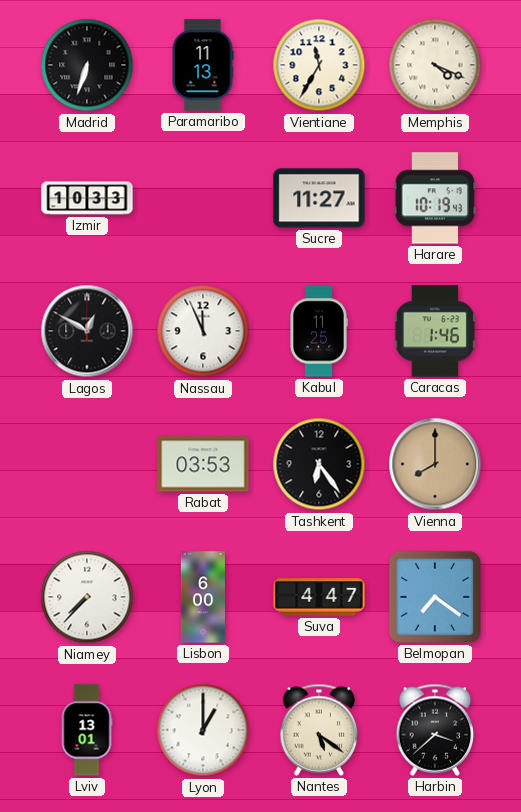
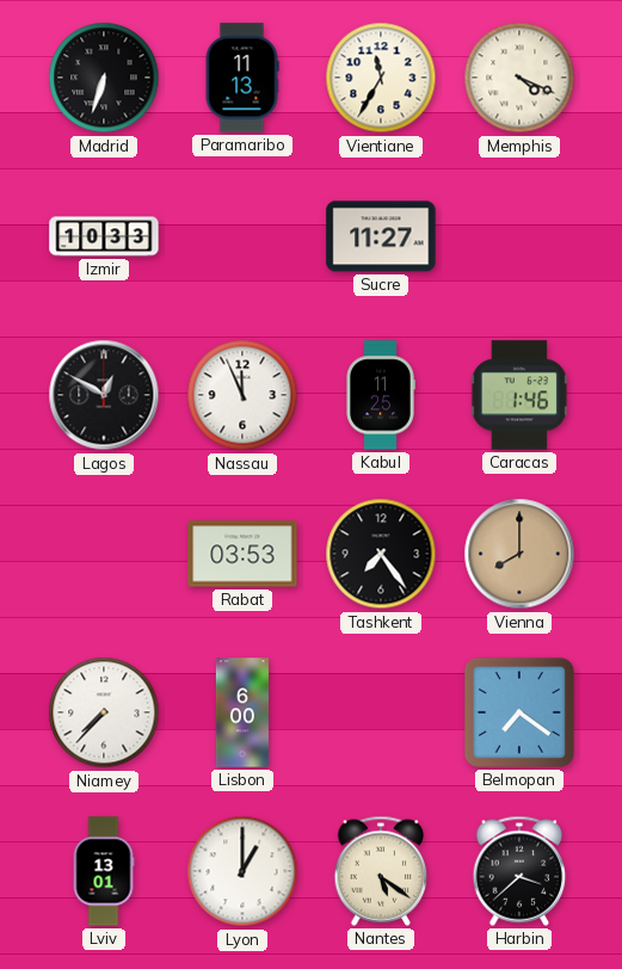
Harare: 10:19 -> none
Tashkent: 6:24 -> 7:24
Suva: 4:47 -> none
